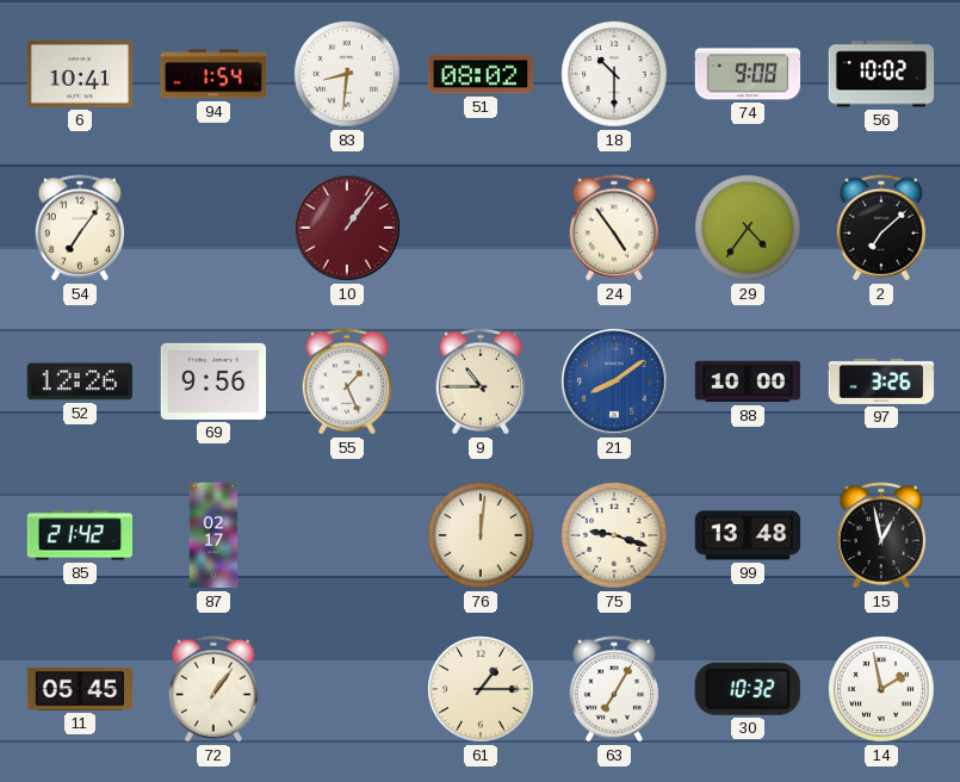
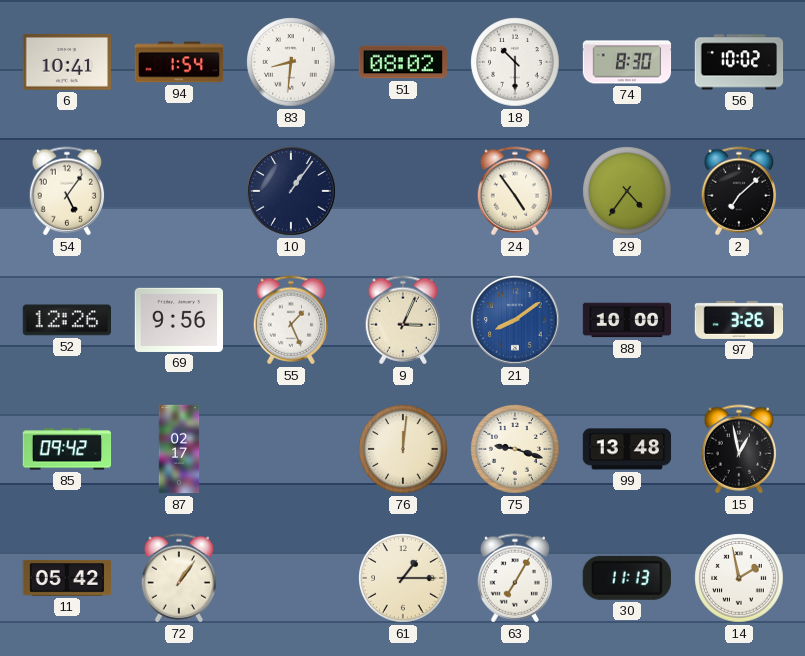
74: 9:08 -> 8:30
54: 7:06 -> 5:06
10 dial: burgundy -> navy
9: 10:45 -> 3:04
85: 21:42 -> 09:42
11: 05:45 -> 05:42
30: 10:32 -> 11:13
